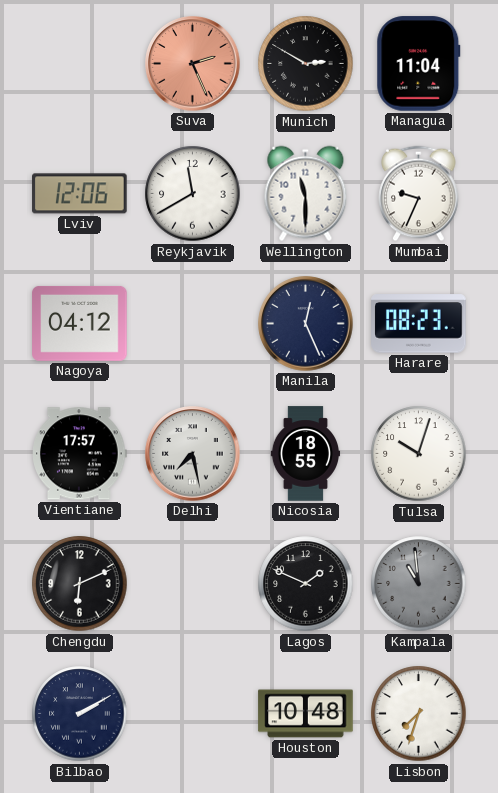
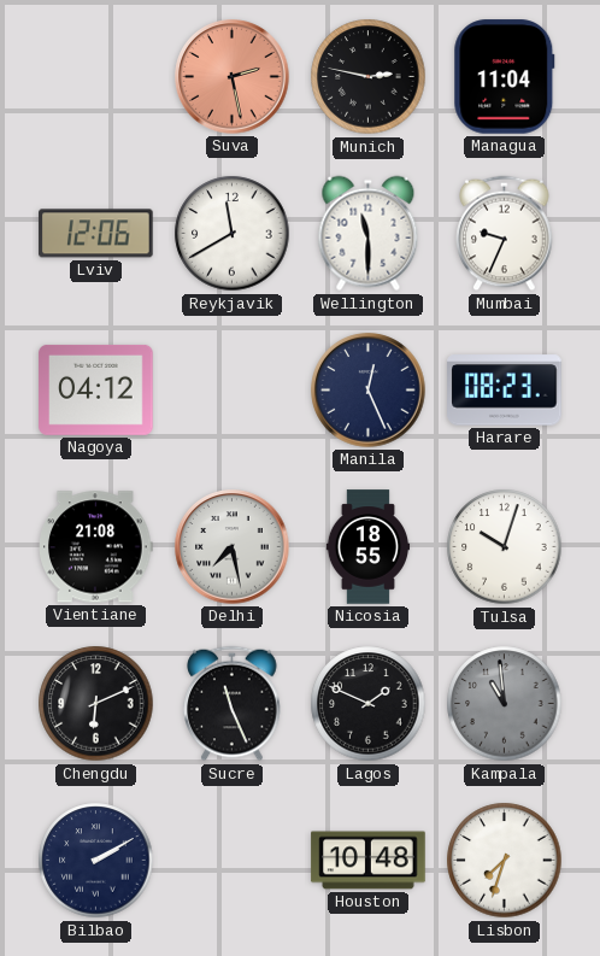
Suva: 2:26 -> 2:28
Munich: 2:50 -> 2:47
Vientiane: 17:57 -> 21:08
Sucre: none -> 11:26
